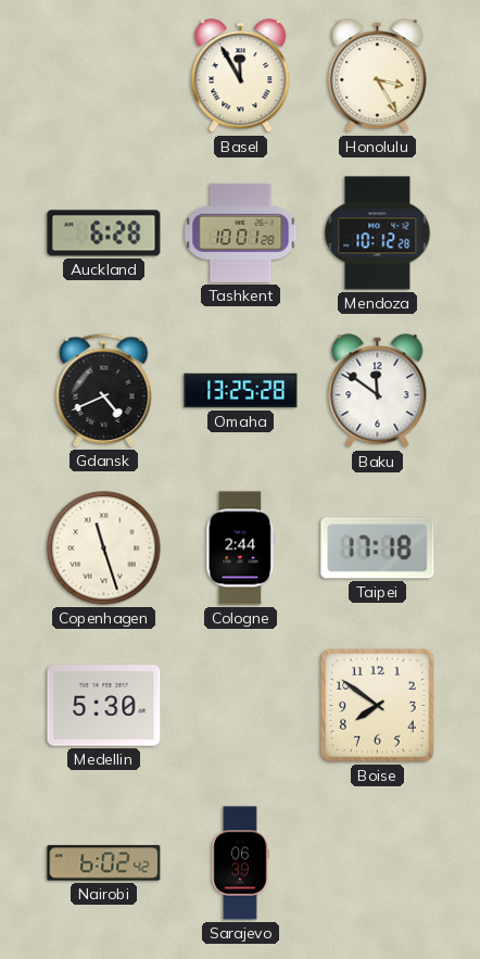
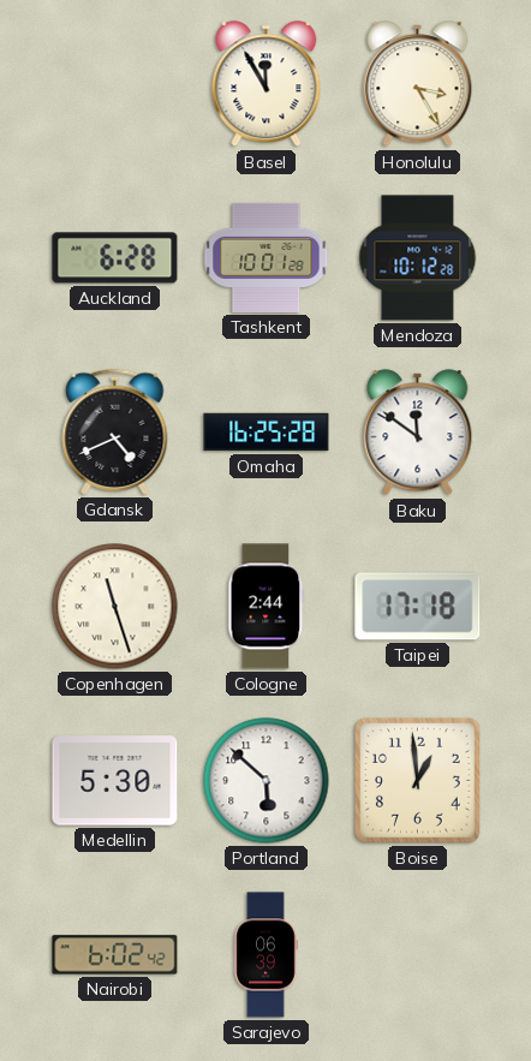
Omaha: 13:25 -> 16:25
Portland: none -> 5:52
Boise: 7:51 -> 12:59
